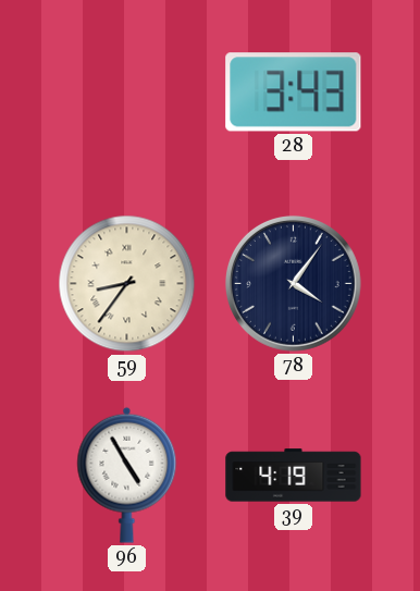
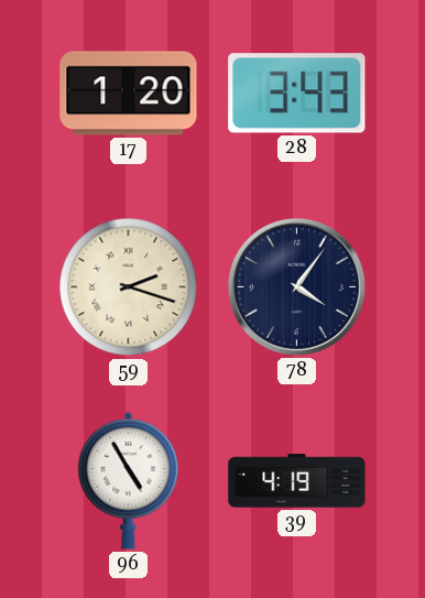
17: none -> 1:20
59: 8:36 -> 2:18
